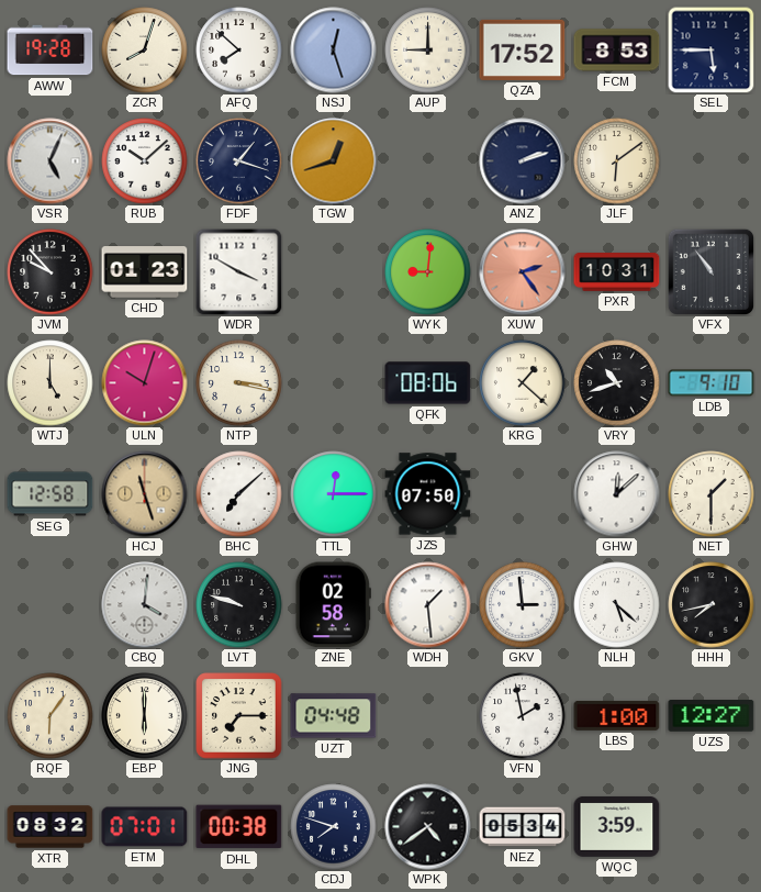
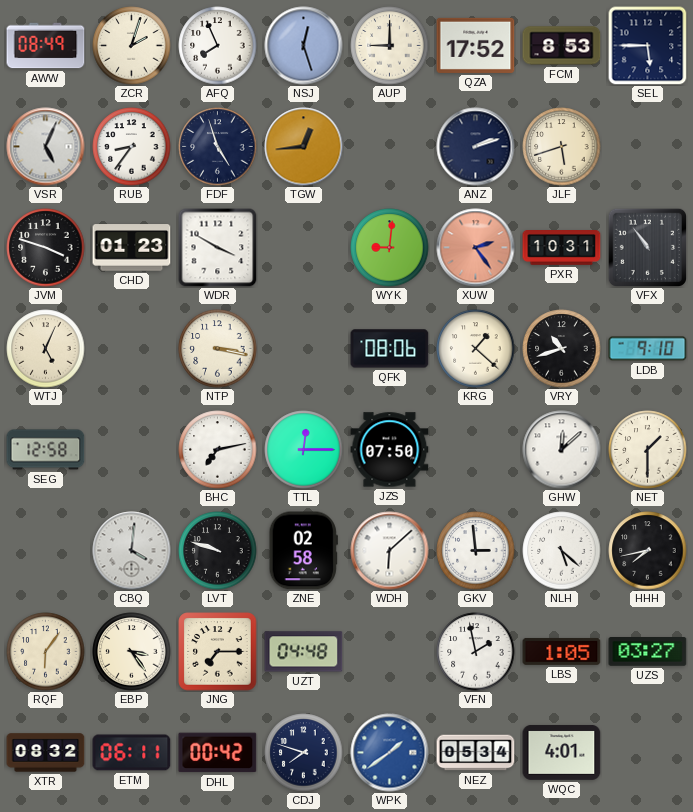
AWW: 19:28 -> 08:49
ZCR: 8:03 -> 2:03
AFQ: 7:52 -> 7:56
RUB: 10:08 -> 8:36
FDF: 1:18 -> 4:57
TGW: 12:42 -> 12:44
JLF: 6:09 -> 5:42
JVM: 9:53 -> 3:48
WTJ: 5:00 -> 5:04
ULN: 10:03 -> none
HCJ: 11:27 -> none
BHC: 7:08 -> 7:13
WDH: 1:29 -> 6:08
EBP: 6:00 -> 3:24
LBS: 1:00 -> 1:05
UZS: 12:27 -> 03:27
ETM: 07:01 -> 06:11
DHL: 00:38 -> 00:42
WPK: 4:39 -> 1:39
WPK dial: black -> blue
WQC: 3:59 -> 4:01
